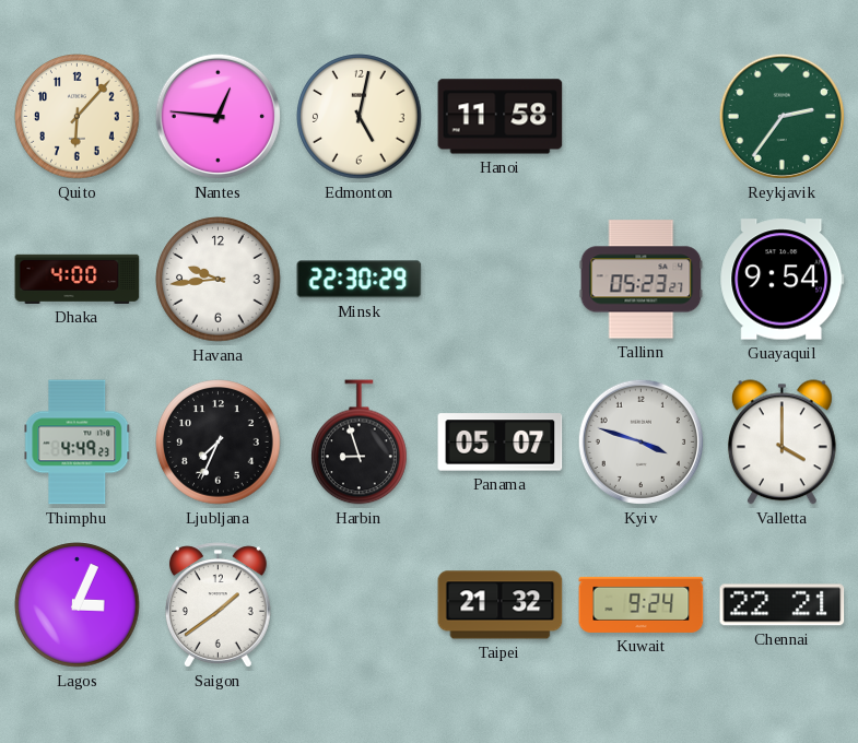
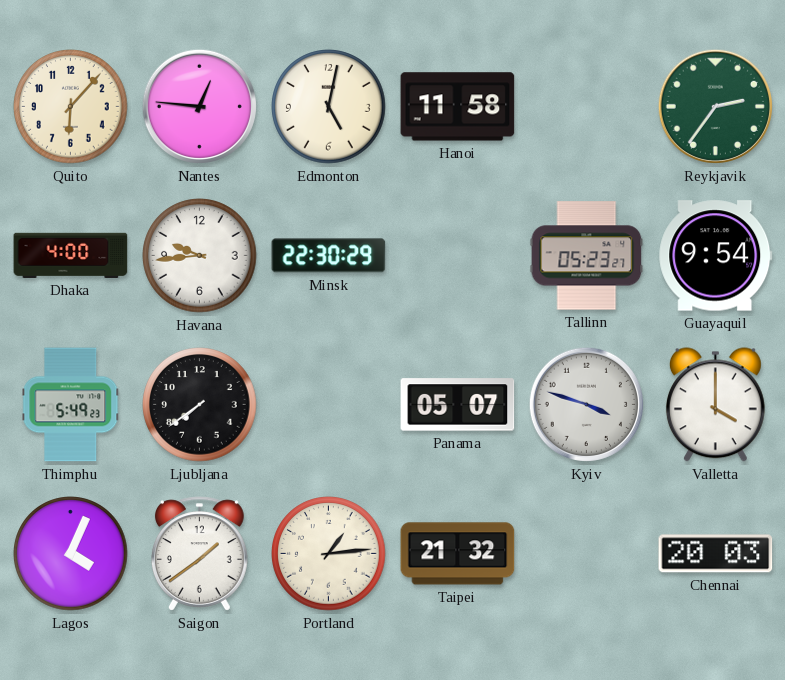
Thimphu: 4:49 -> 5:49
Ljubljana: 7:34 -> 7:39
Harbin: 8:57 -> none
Lagos: 3:04 -> 4:04
Portland: none -> 1:14
Kuwait: 9:24 -> none
Chennai: 22:21 -> 20:03
